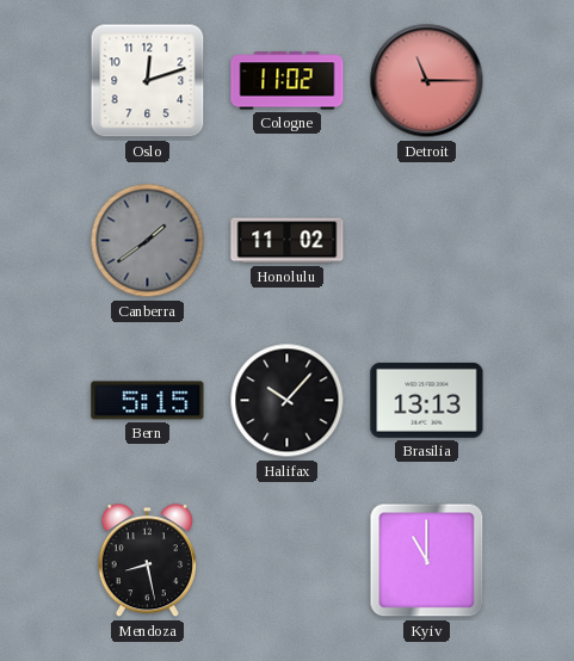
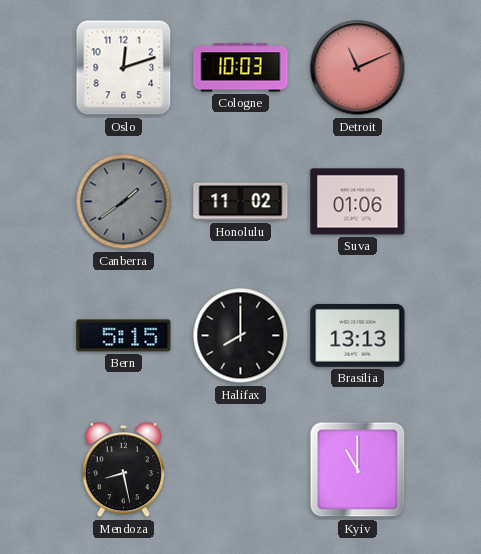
Cologne: 11:02 -> 10:03
Detroit: 11:15 -> 11:11
Suva: none -> 01:06
Halifax: 10:07 -> 8:00
